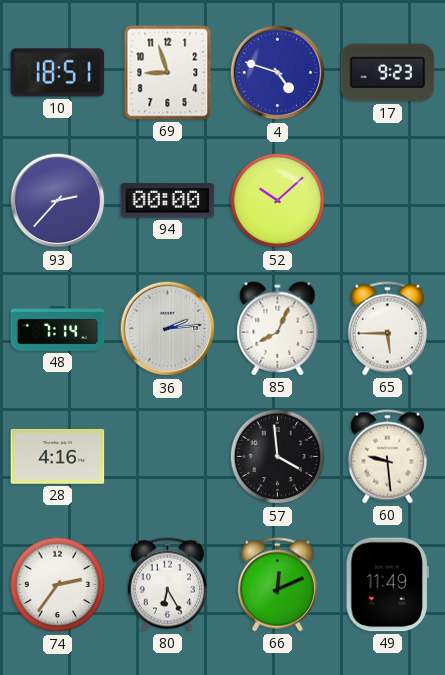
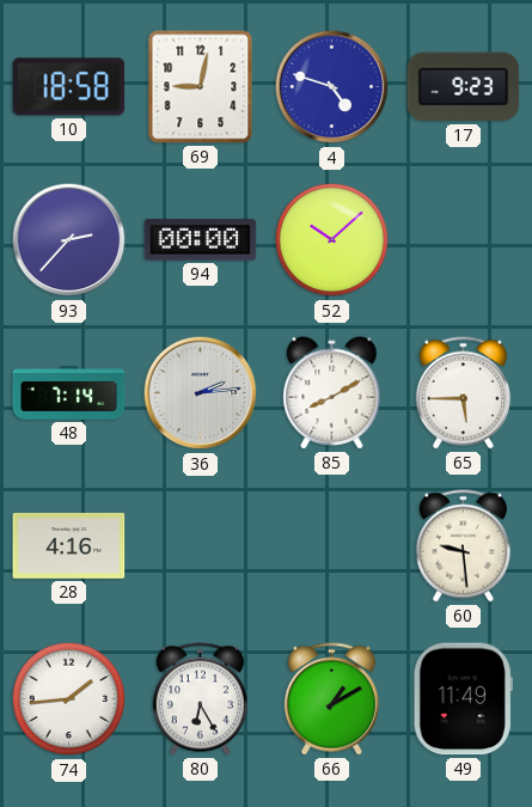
10: 18:51 -> 18:58
69: 8:57 -> 9:02
85: 8:04 -> 8:10
57: 3:59 -> none
74: 2:36 -> 1:44
66: 12:11 -> 1:10
